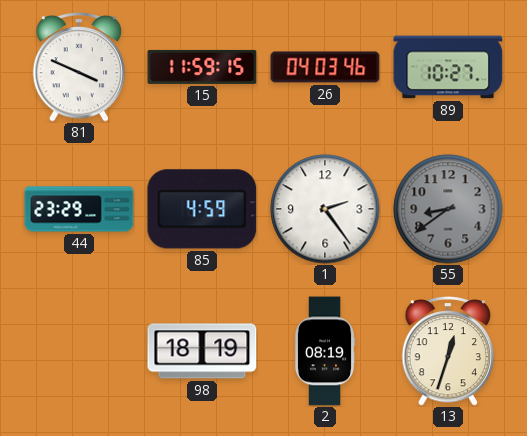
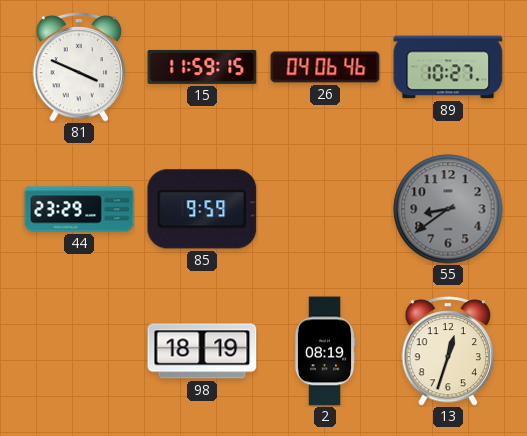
26: 04:03 -> 04:06
85: 4:59 -> 9:59
1: 2:24 -> none
